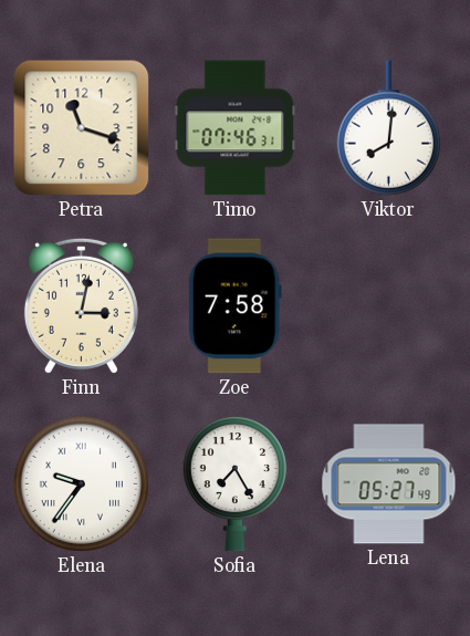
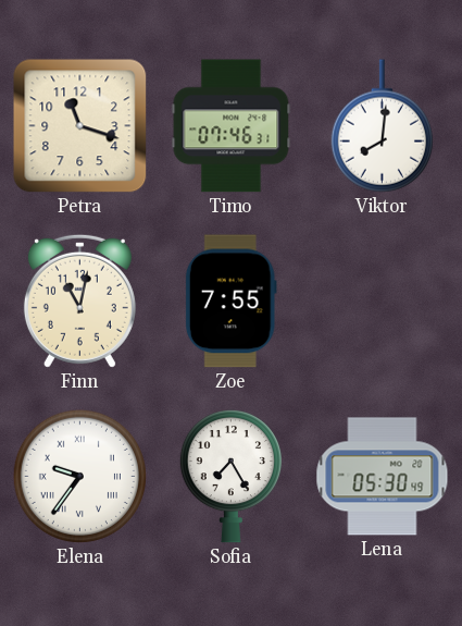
Finn: 3:02 -> 11:02
Zoe: 7:58 -> 7:55
Lena: 05:27 -> 05:30
